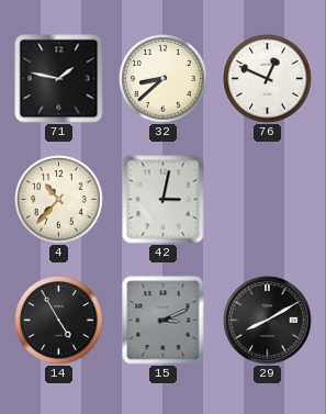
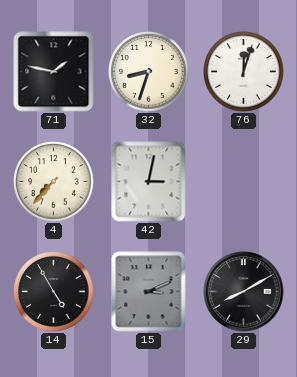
32: 8:38 -> 8:33
76: 12:49 -> 12:03
4: 10:37 -> 7:37
